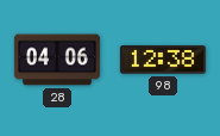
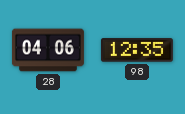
98: 12:38 -> 12:35
